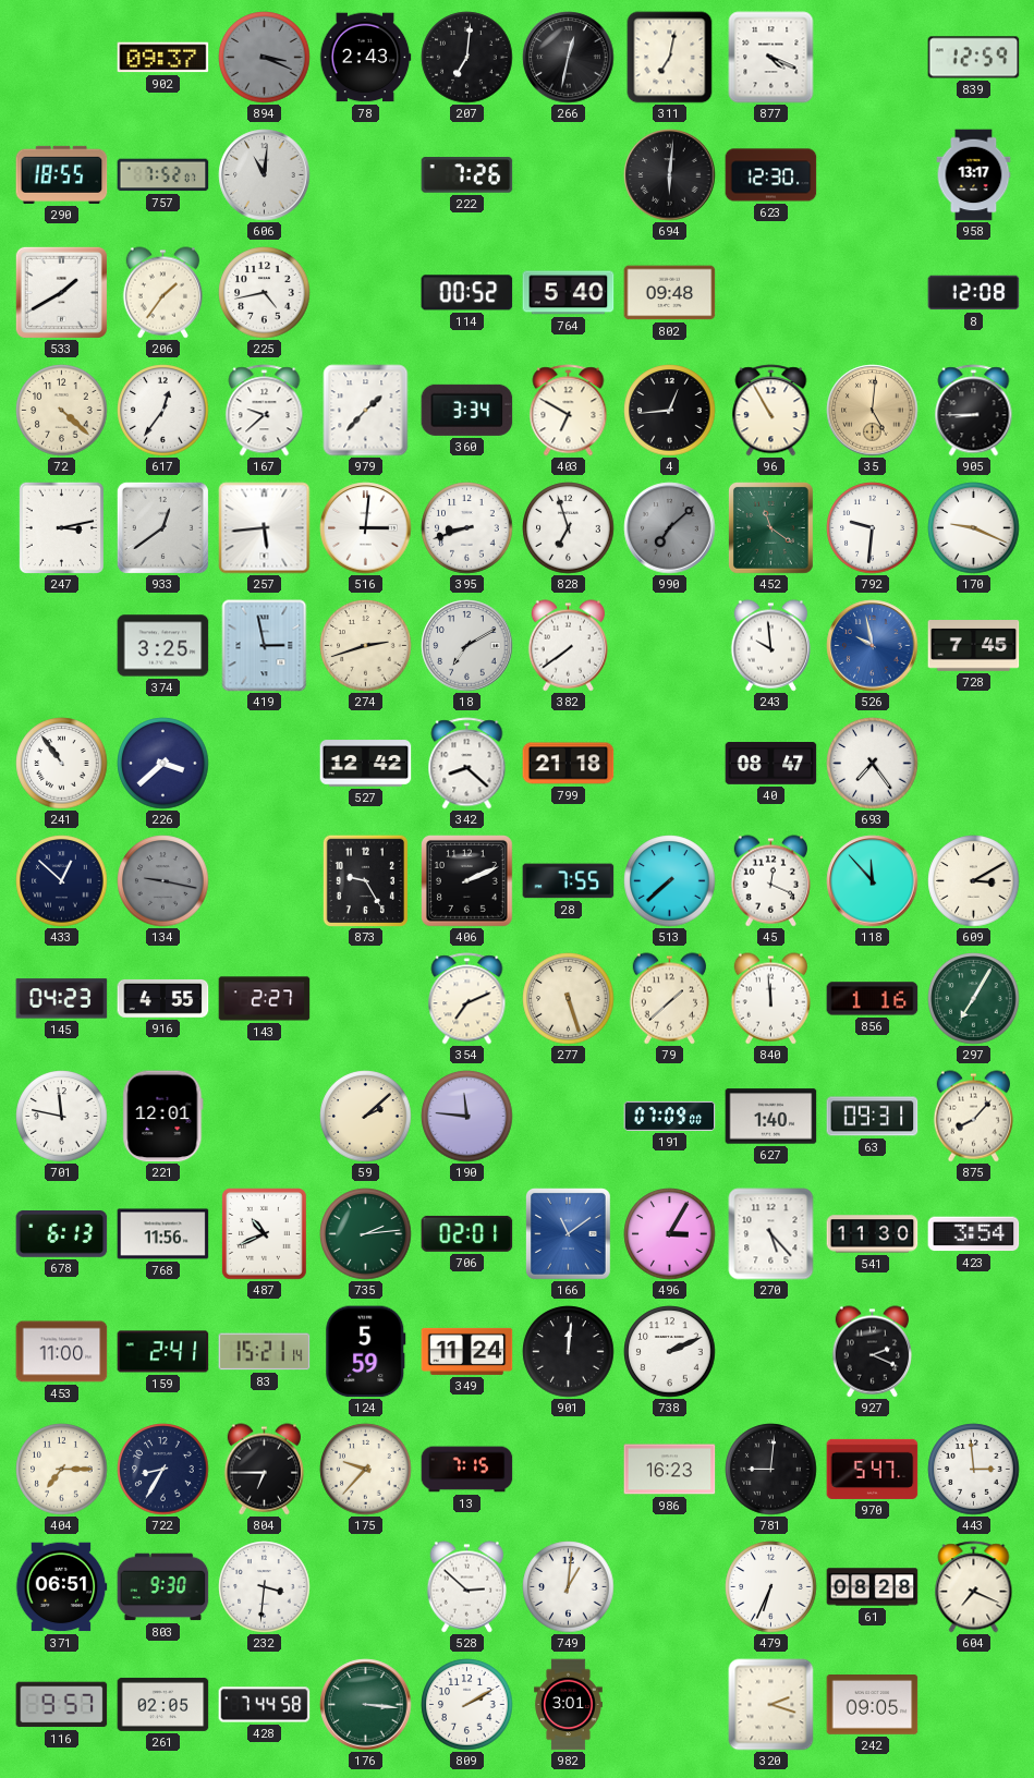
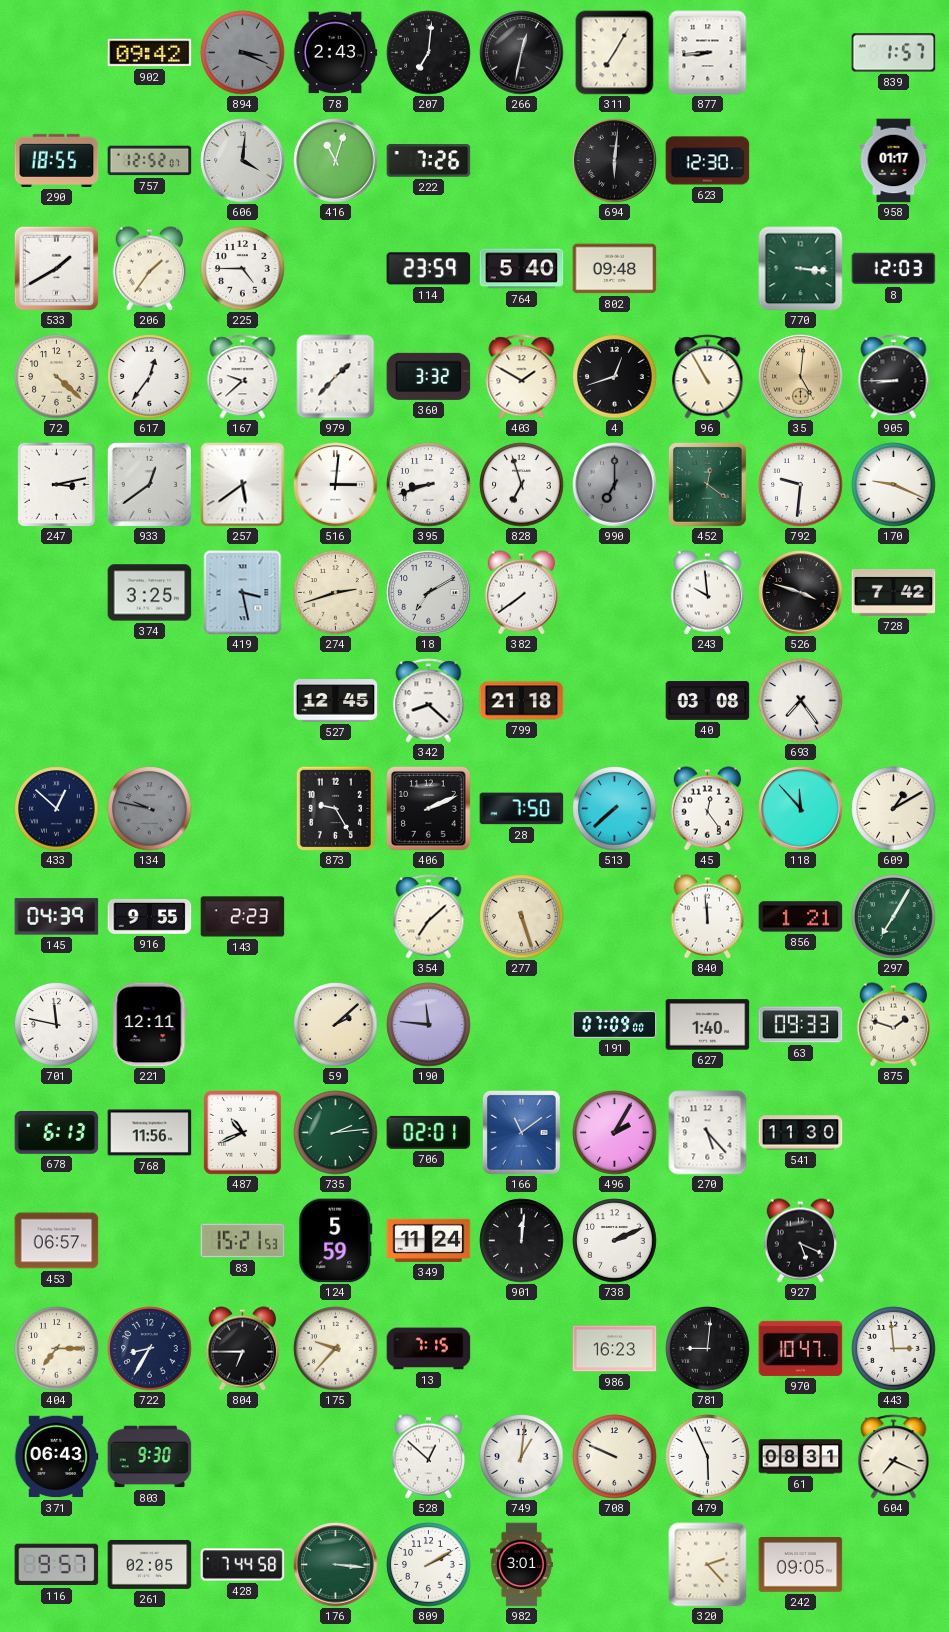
902: 09:37 -> 09:42
311: 7:02 -> 7:05
877: 4:19 -> 8:44
839: 12:59 -> 1:57
757: 7:52 -> 12:52
606: 11:01 -> 4:01
416: none -> 11:03
958: 13:17 -> 01:17
225: 4:43 -> 4:45
114: 00:52 -> 23:59
770: none -> 3:16
8: 12:08 -> 12:03
360: 3:34 -> 3:32
403: 6:50 -> 1:50
4: 12:44 -> 12:42
257: 5:44 -> 5:39
990: 7:08 -> 7:00
452: 11:21 -> 12:21
419: 2:58 -> 3:28
526: 9:58 -> 3:48
526 dial: blue -> black
728: 7:45 -> 7:42
241: 10:54 -> none
226: 3:38 -> none
527: 12:42 -> 12:45
40: 08:47 -> 03:08
134: 9:17 -> 9:47
28: 7:55 -> 7:50
45: 12:19 -> 12:24
609: 3:10 -> 1:10
145: 04:23 -> 04:39
916: 4:55 -> 9:55
143: 2:27 -> 2:23
354: 7:11 -> 7:08
79: 1:38 -> none
856: 1:16 -> 1:21
221: 12:01 -> 12:11
63: 09:31 -> 09:33
875: 8:07 -> 1:48
496: 3:05 -> 2:05
423: 3:54 -> none
453: 11:00 -> 06:57
159: 2:41 -> none
83: 15:21:14 -> 15:21:53
927: 2:19 -> 5:19
970: 5:47 -> 10:47
371: 06:51 -> 06:43
232: 3:31 -> none
528: 2:52 -> 12:52
708: none -> 9:49
479: 6:34 -> 5:56
61: 08:28 -> 08:31
320: 2:18 -> 2:23
